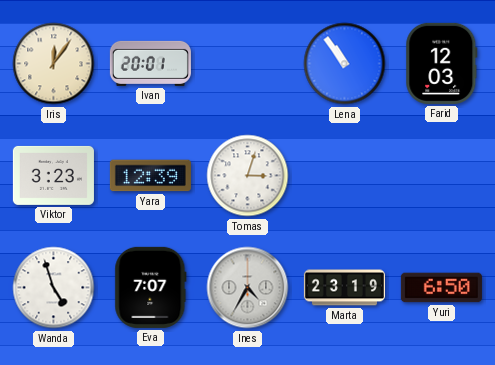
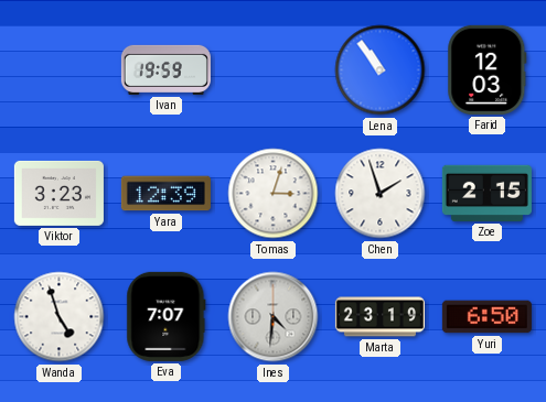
Iris: 12:06 -> none
Ivan: 20:01 -> 19:59
Chen: none -> 1:57
Zoe: none -> 2:15
Ines: 4:35 -> 4:31
